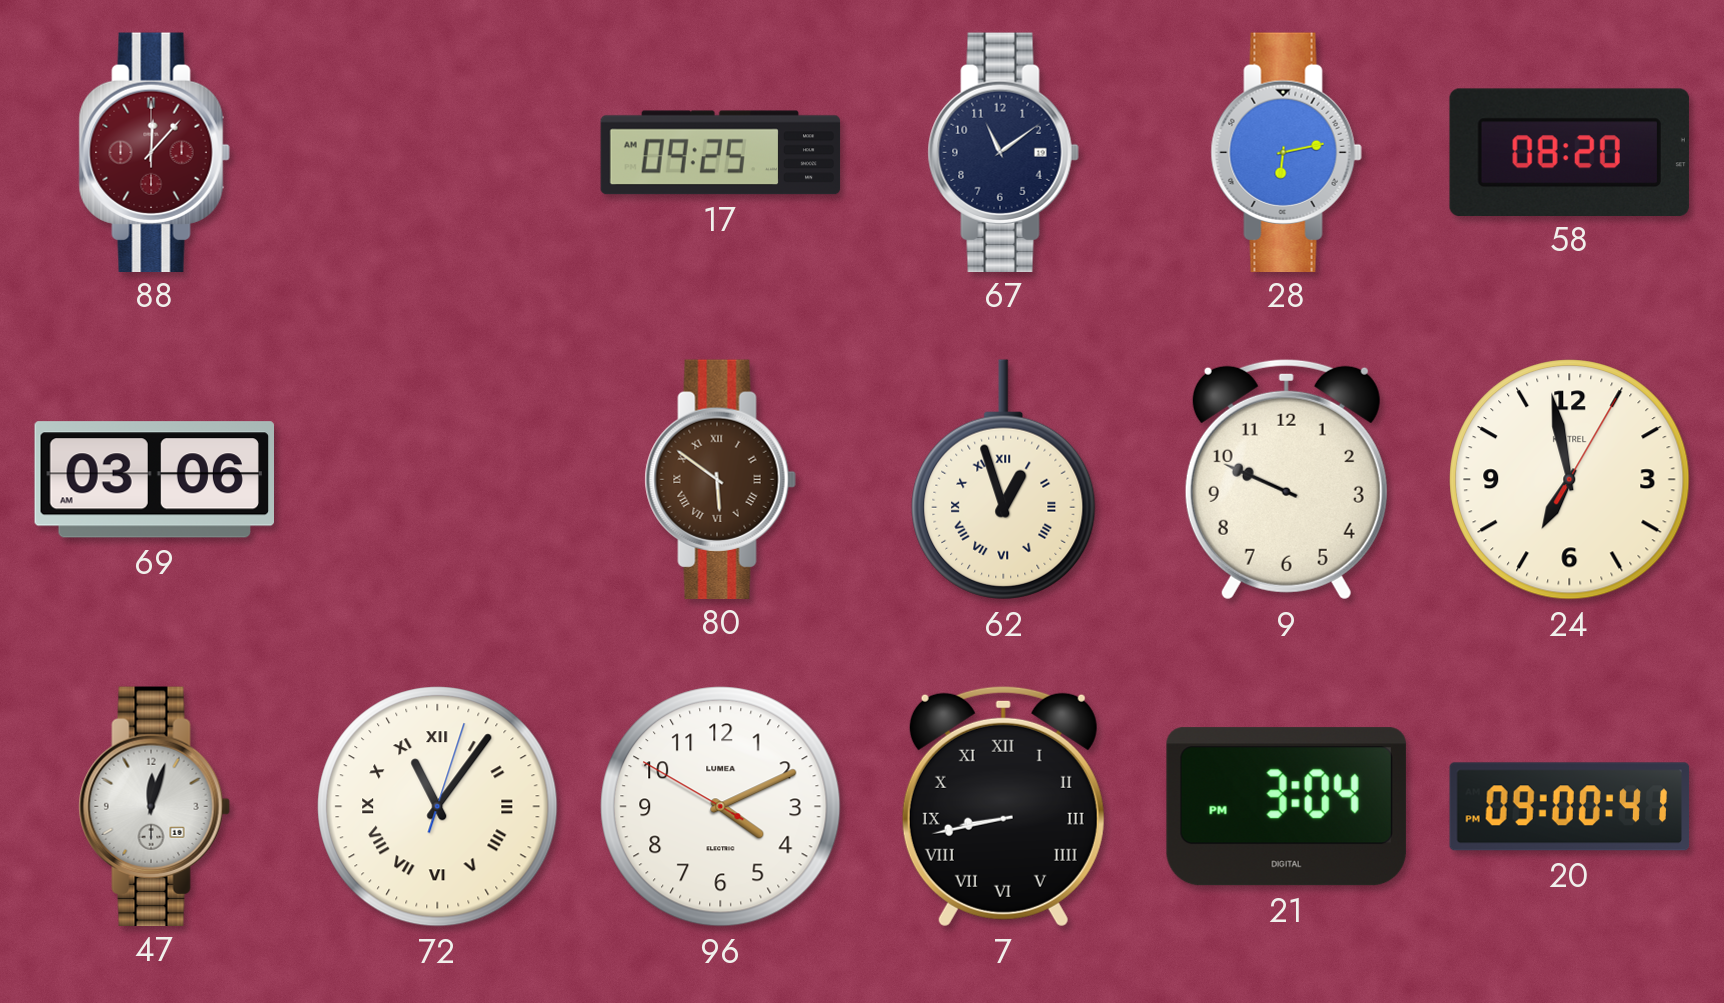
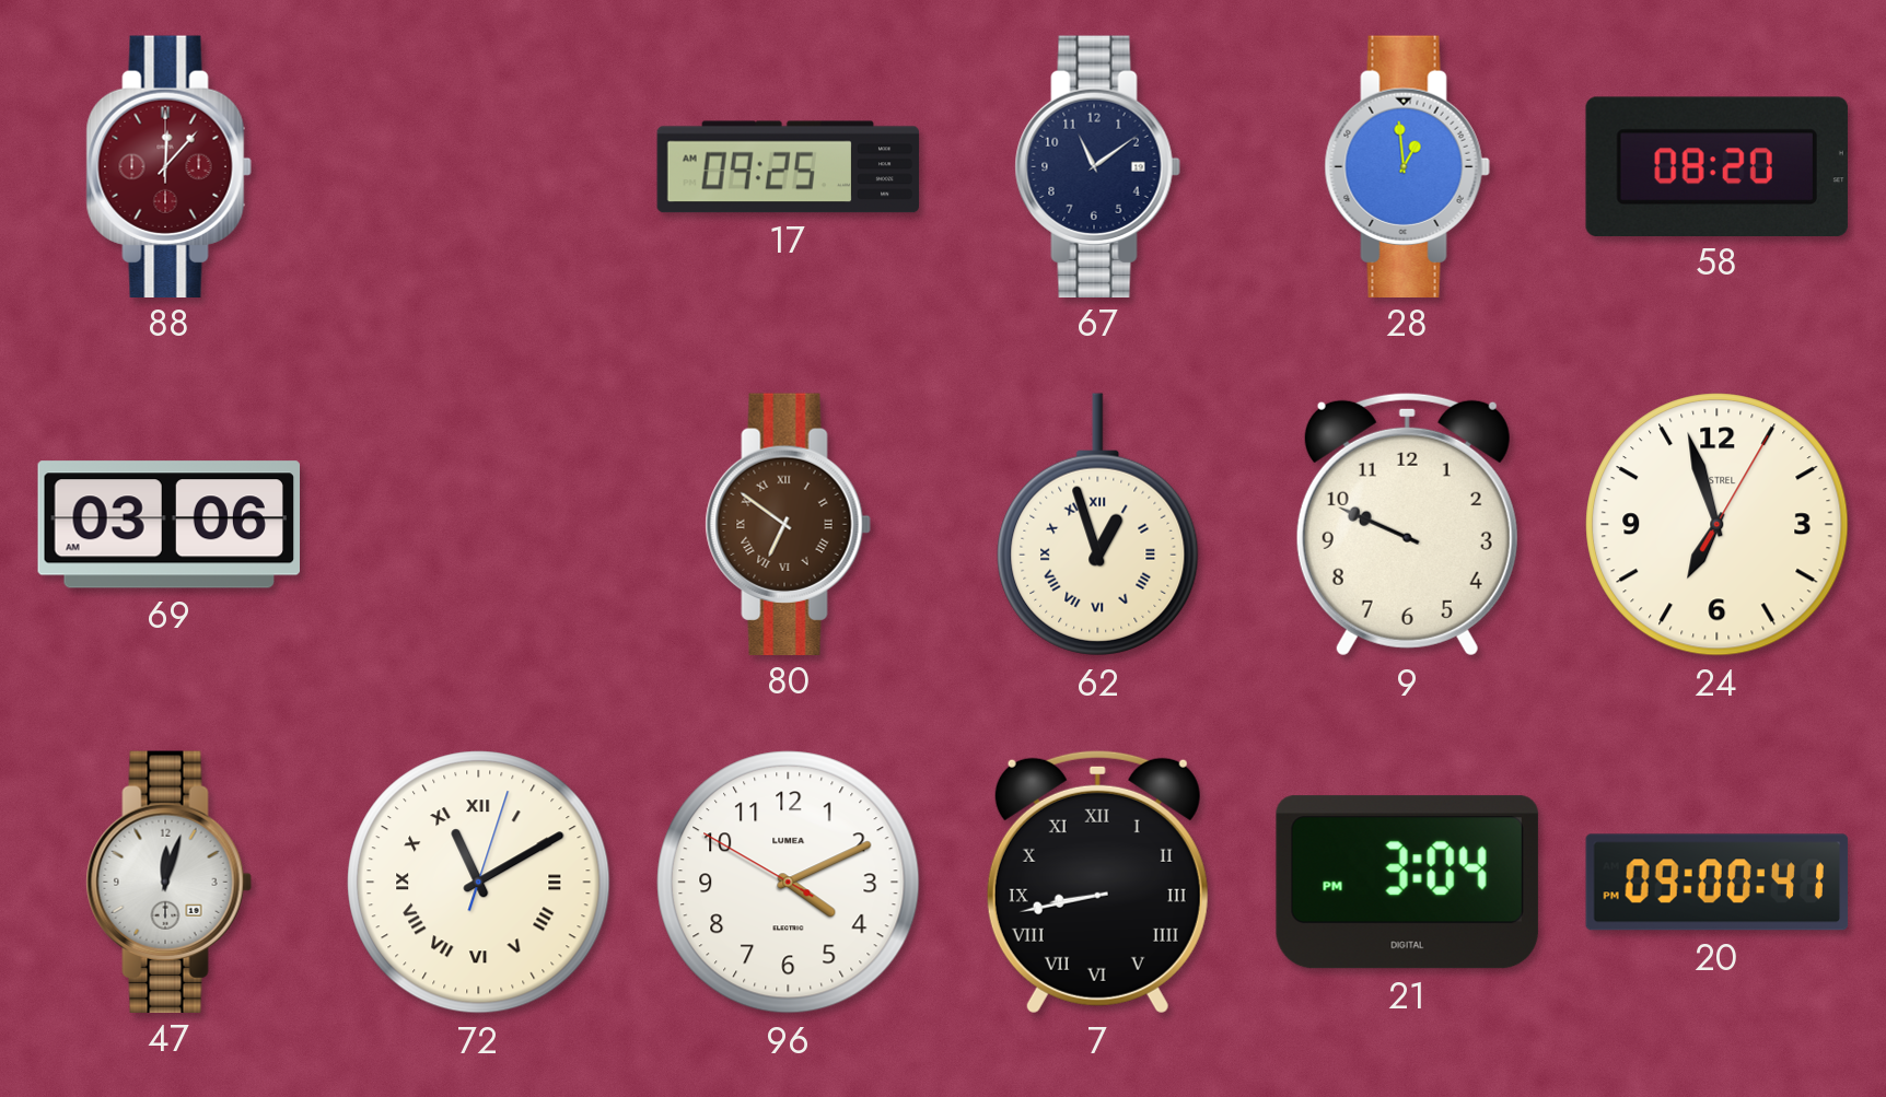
28: 6:13 -> 12:59
80: 5:51 -> 6:51
24: 6:58 -> 6:57
72: 11:06 -> 11:10
